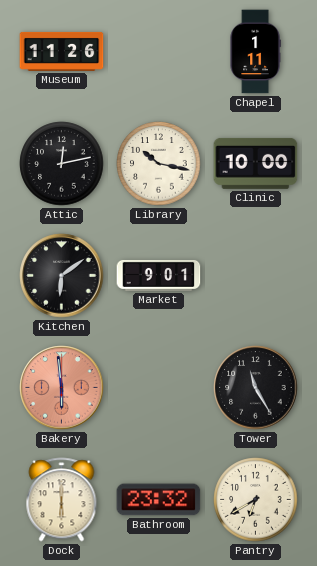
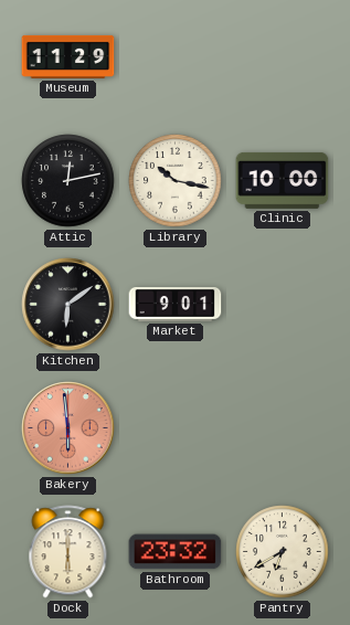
Museum: 11:26 -> 11:29
Chapel: 1:11 -> none
Tower: 11:25 -> none
